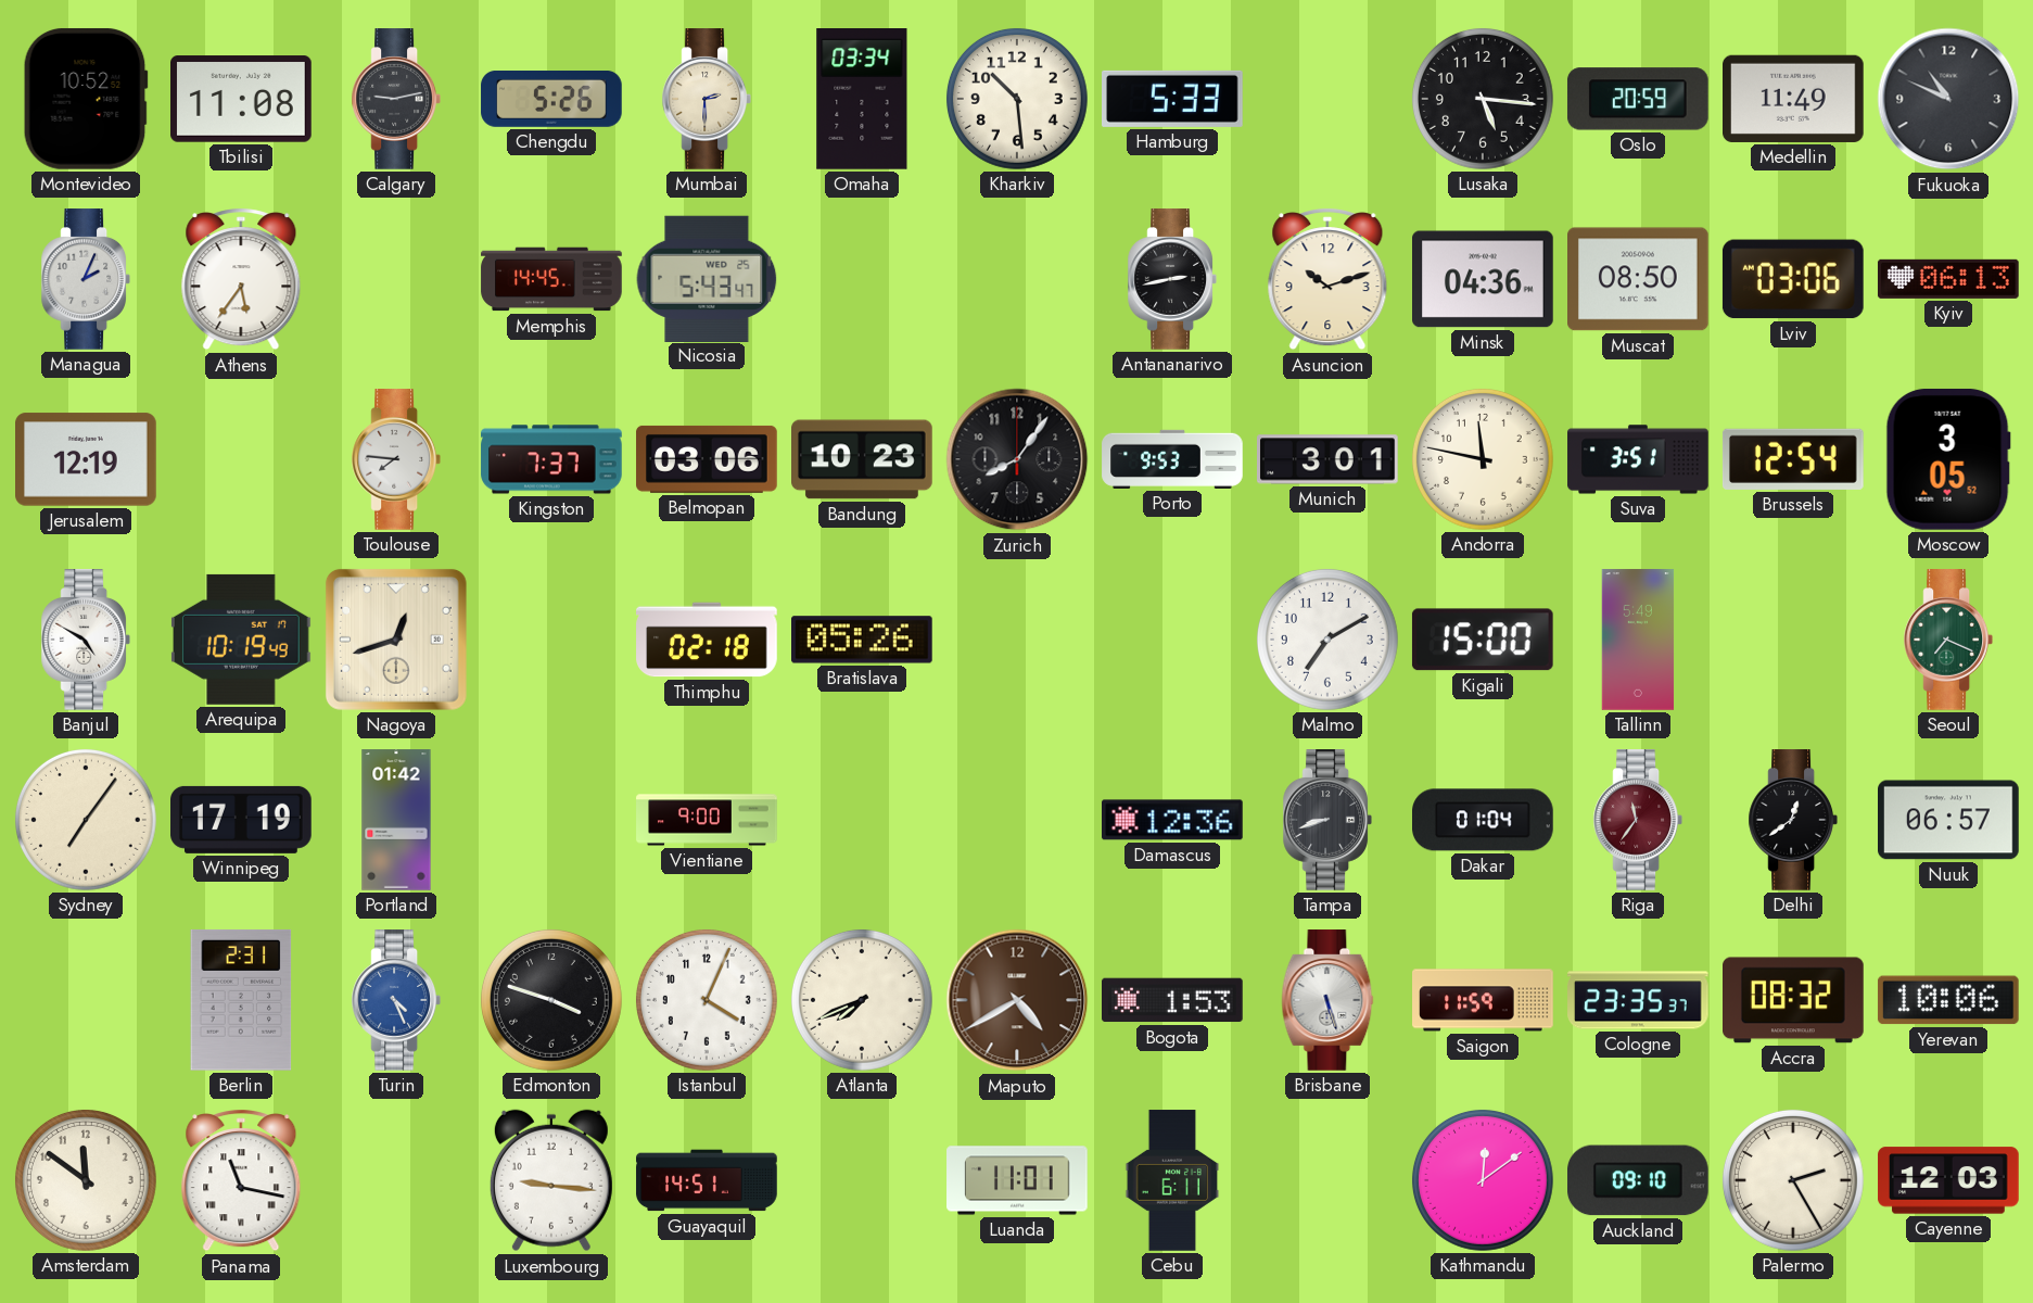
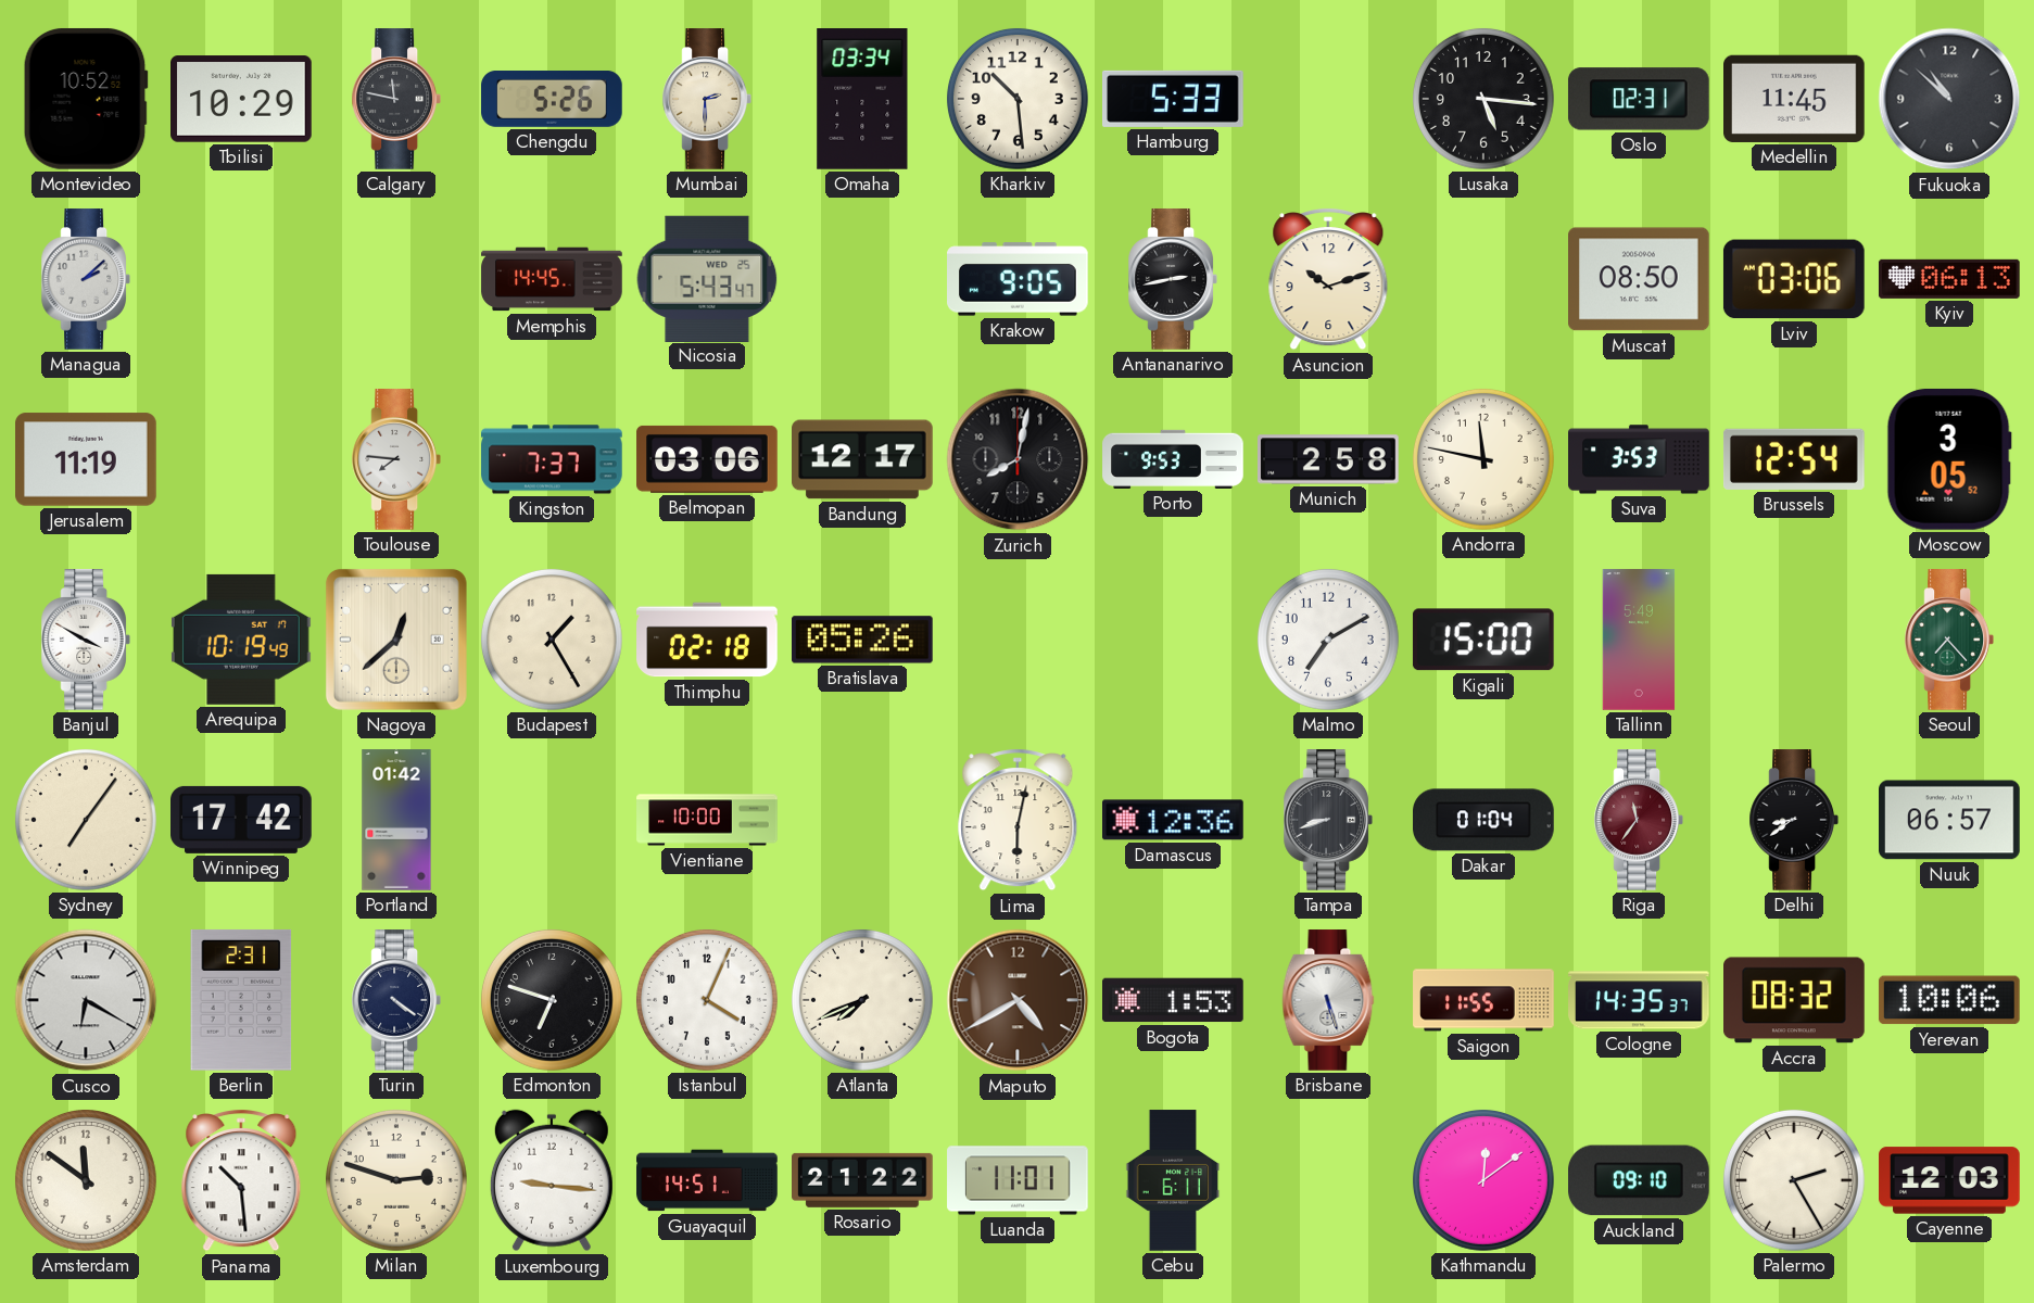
Tbilisi: 11:08 -> 10:29
Calgary: 9:13 -> 11:47
Oslo: 20:59 -> 02:31
Medellin: 11:49 -> 11:45
Fukuoka: 10:49 -> 10:52
Managua: 2:04 -> 2:08
Athens: 5:36 -> none
Krakow: none -> 9:05
Minsk: 04:36 -> none
Jerusalem: 12:19 -> 11:19
Bandung: 10:23 -> 12:17
Zurich: 8:06 -> 8:02
Munich: 3:01 -> 2:58
Suva: 3:51 -> 3:53
Banjul: 4:50 -> 3:50
Nagoya: 12:42 -> 12:38
Budapest: none -> 1:25
Seoul: 7:19 -> 7:23
Winnipeg: 17:19 -> 17:42
Vientiane: 9:00 -> 10:00
Lima: none -> 6:02
Delhi: 12:39 -> 8:39
Cusco: none -> 6:20
Turin: 4:26 -> 4:21
Turin dial: blue -> navy
Edmonton: 3:48 -> 6:48
Saigon: 11:59 -> 11:55
Cologne: 23:35 -> 14:35
Panama: 11:17 -> 10:29
Milan: none -> 2:48
Rosario: none -> 21:22
